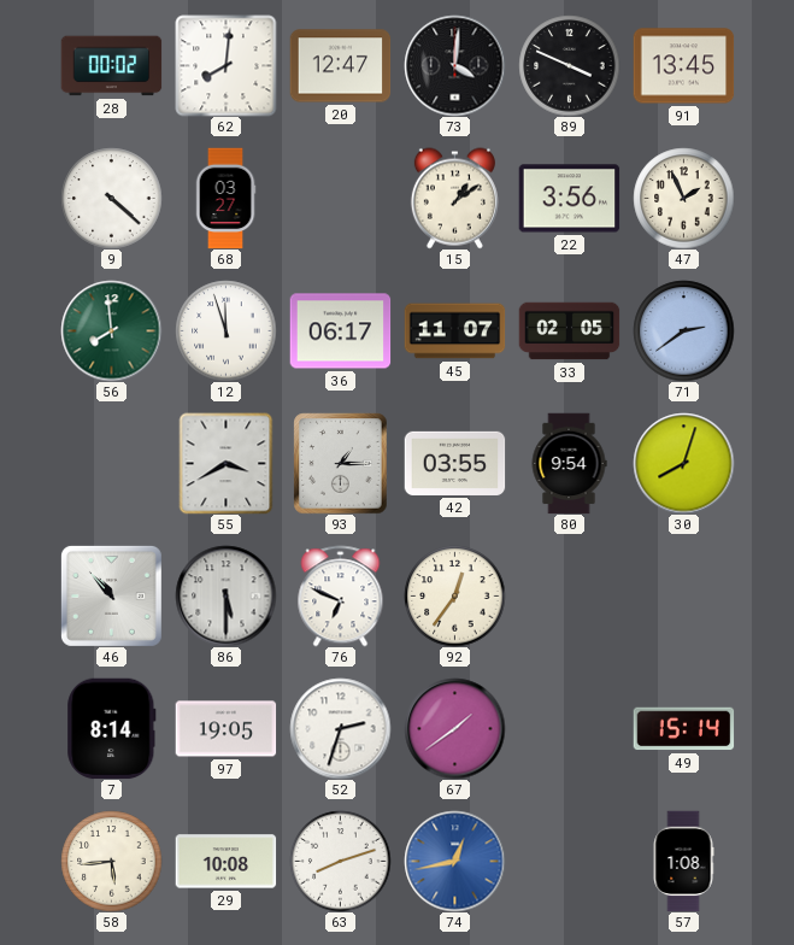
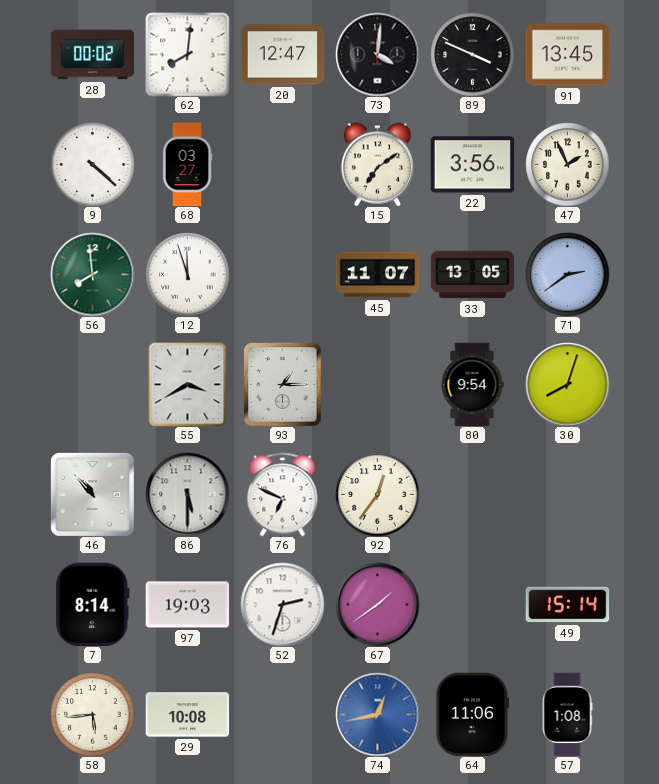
15: 1:09 -> 7:09
36: 06:17 -> none
33: 02:05 -> 13:05
42: 03:55 -> none
97: 19:05 -> 19:03
63: 8:12 -> none
64: none -> 11:06
